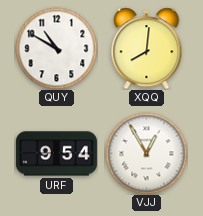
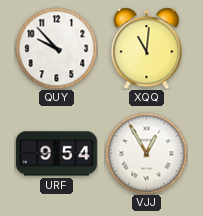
QUY: 10:50 -> 9:53
XQQ: 8:01 -> 11:01
